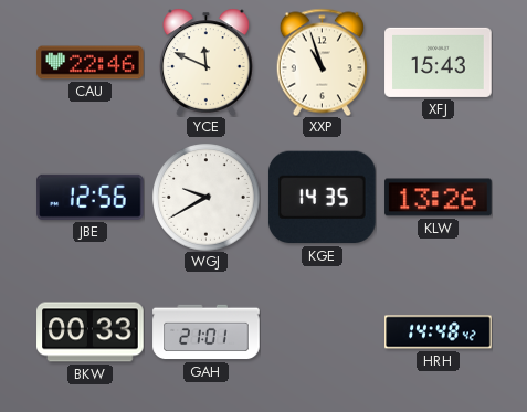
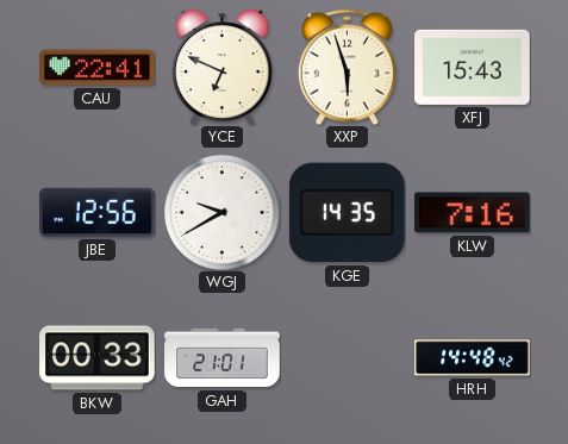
CAU: 22:46 -> 22:41
YCE: 11:49 -> 6:49
XXP: 10:57 -> 5:57
KLW: 13:26 -> 7:16
